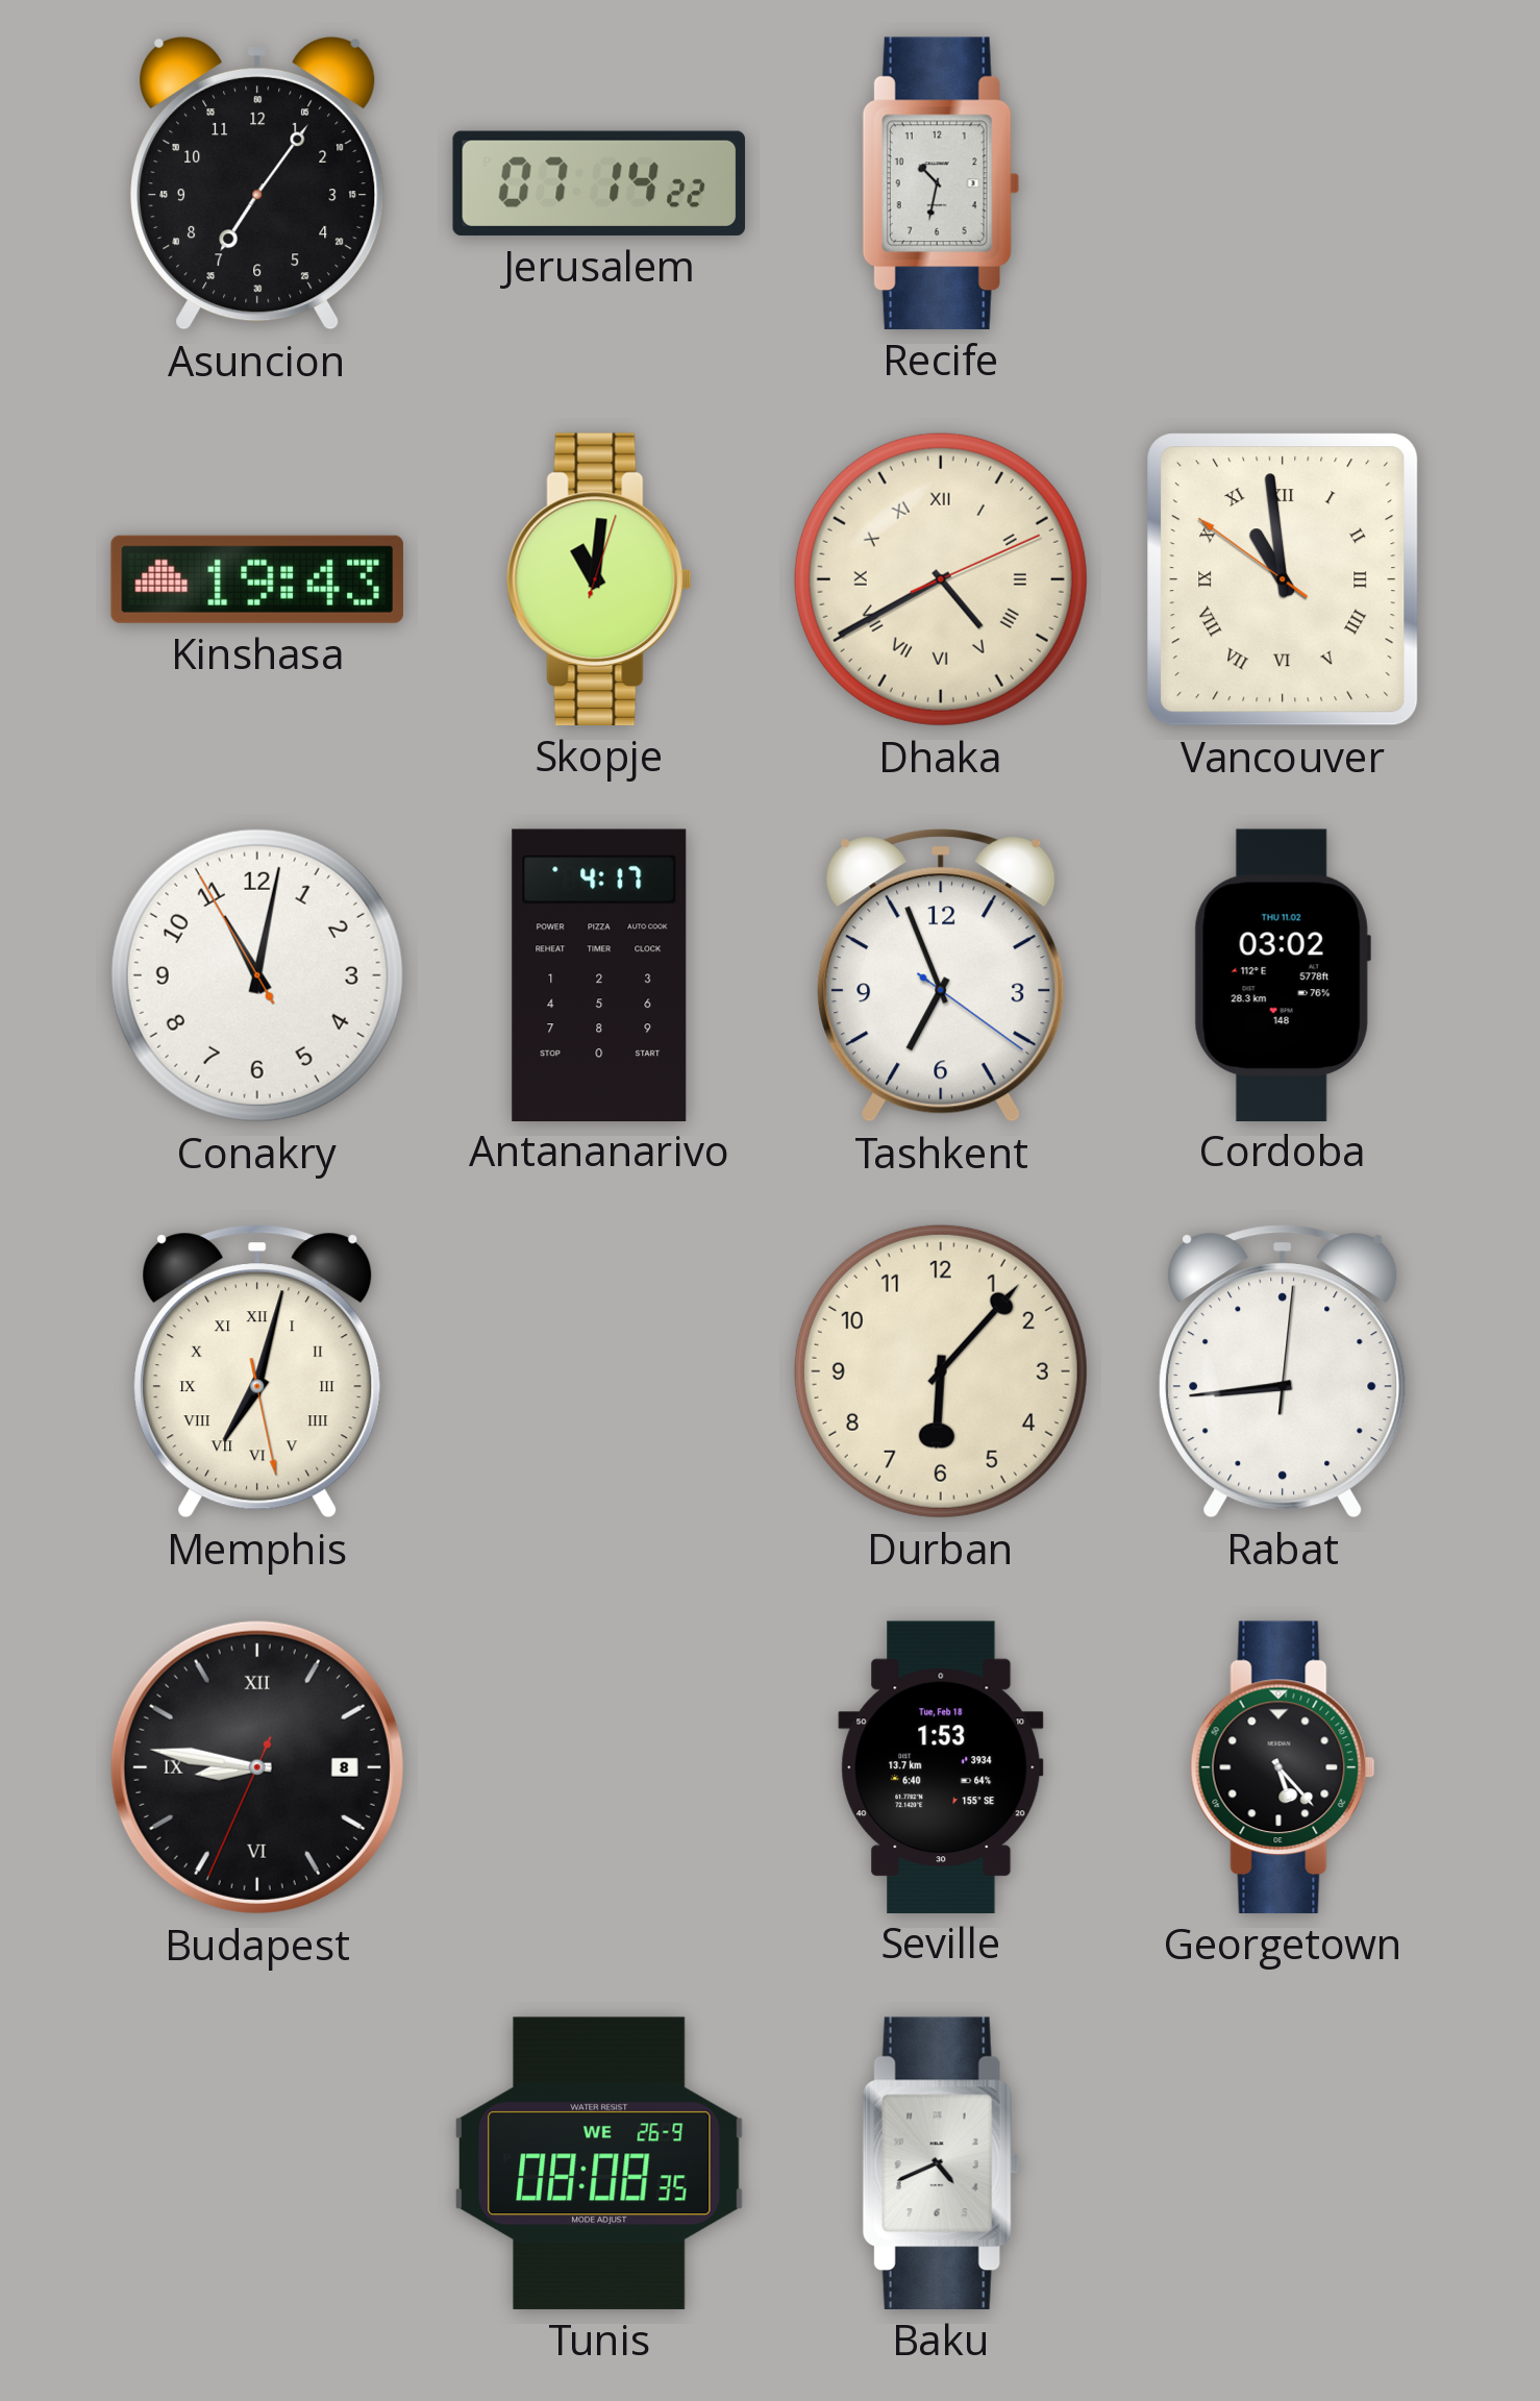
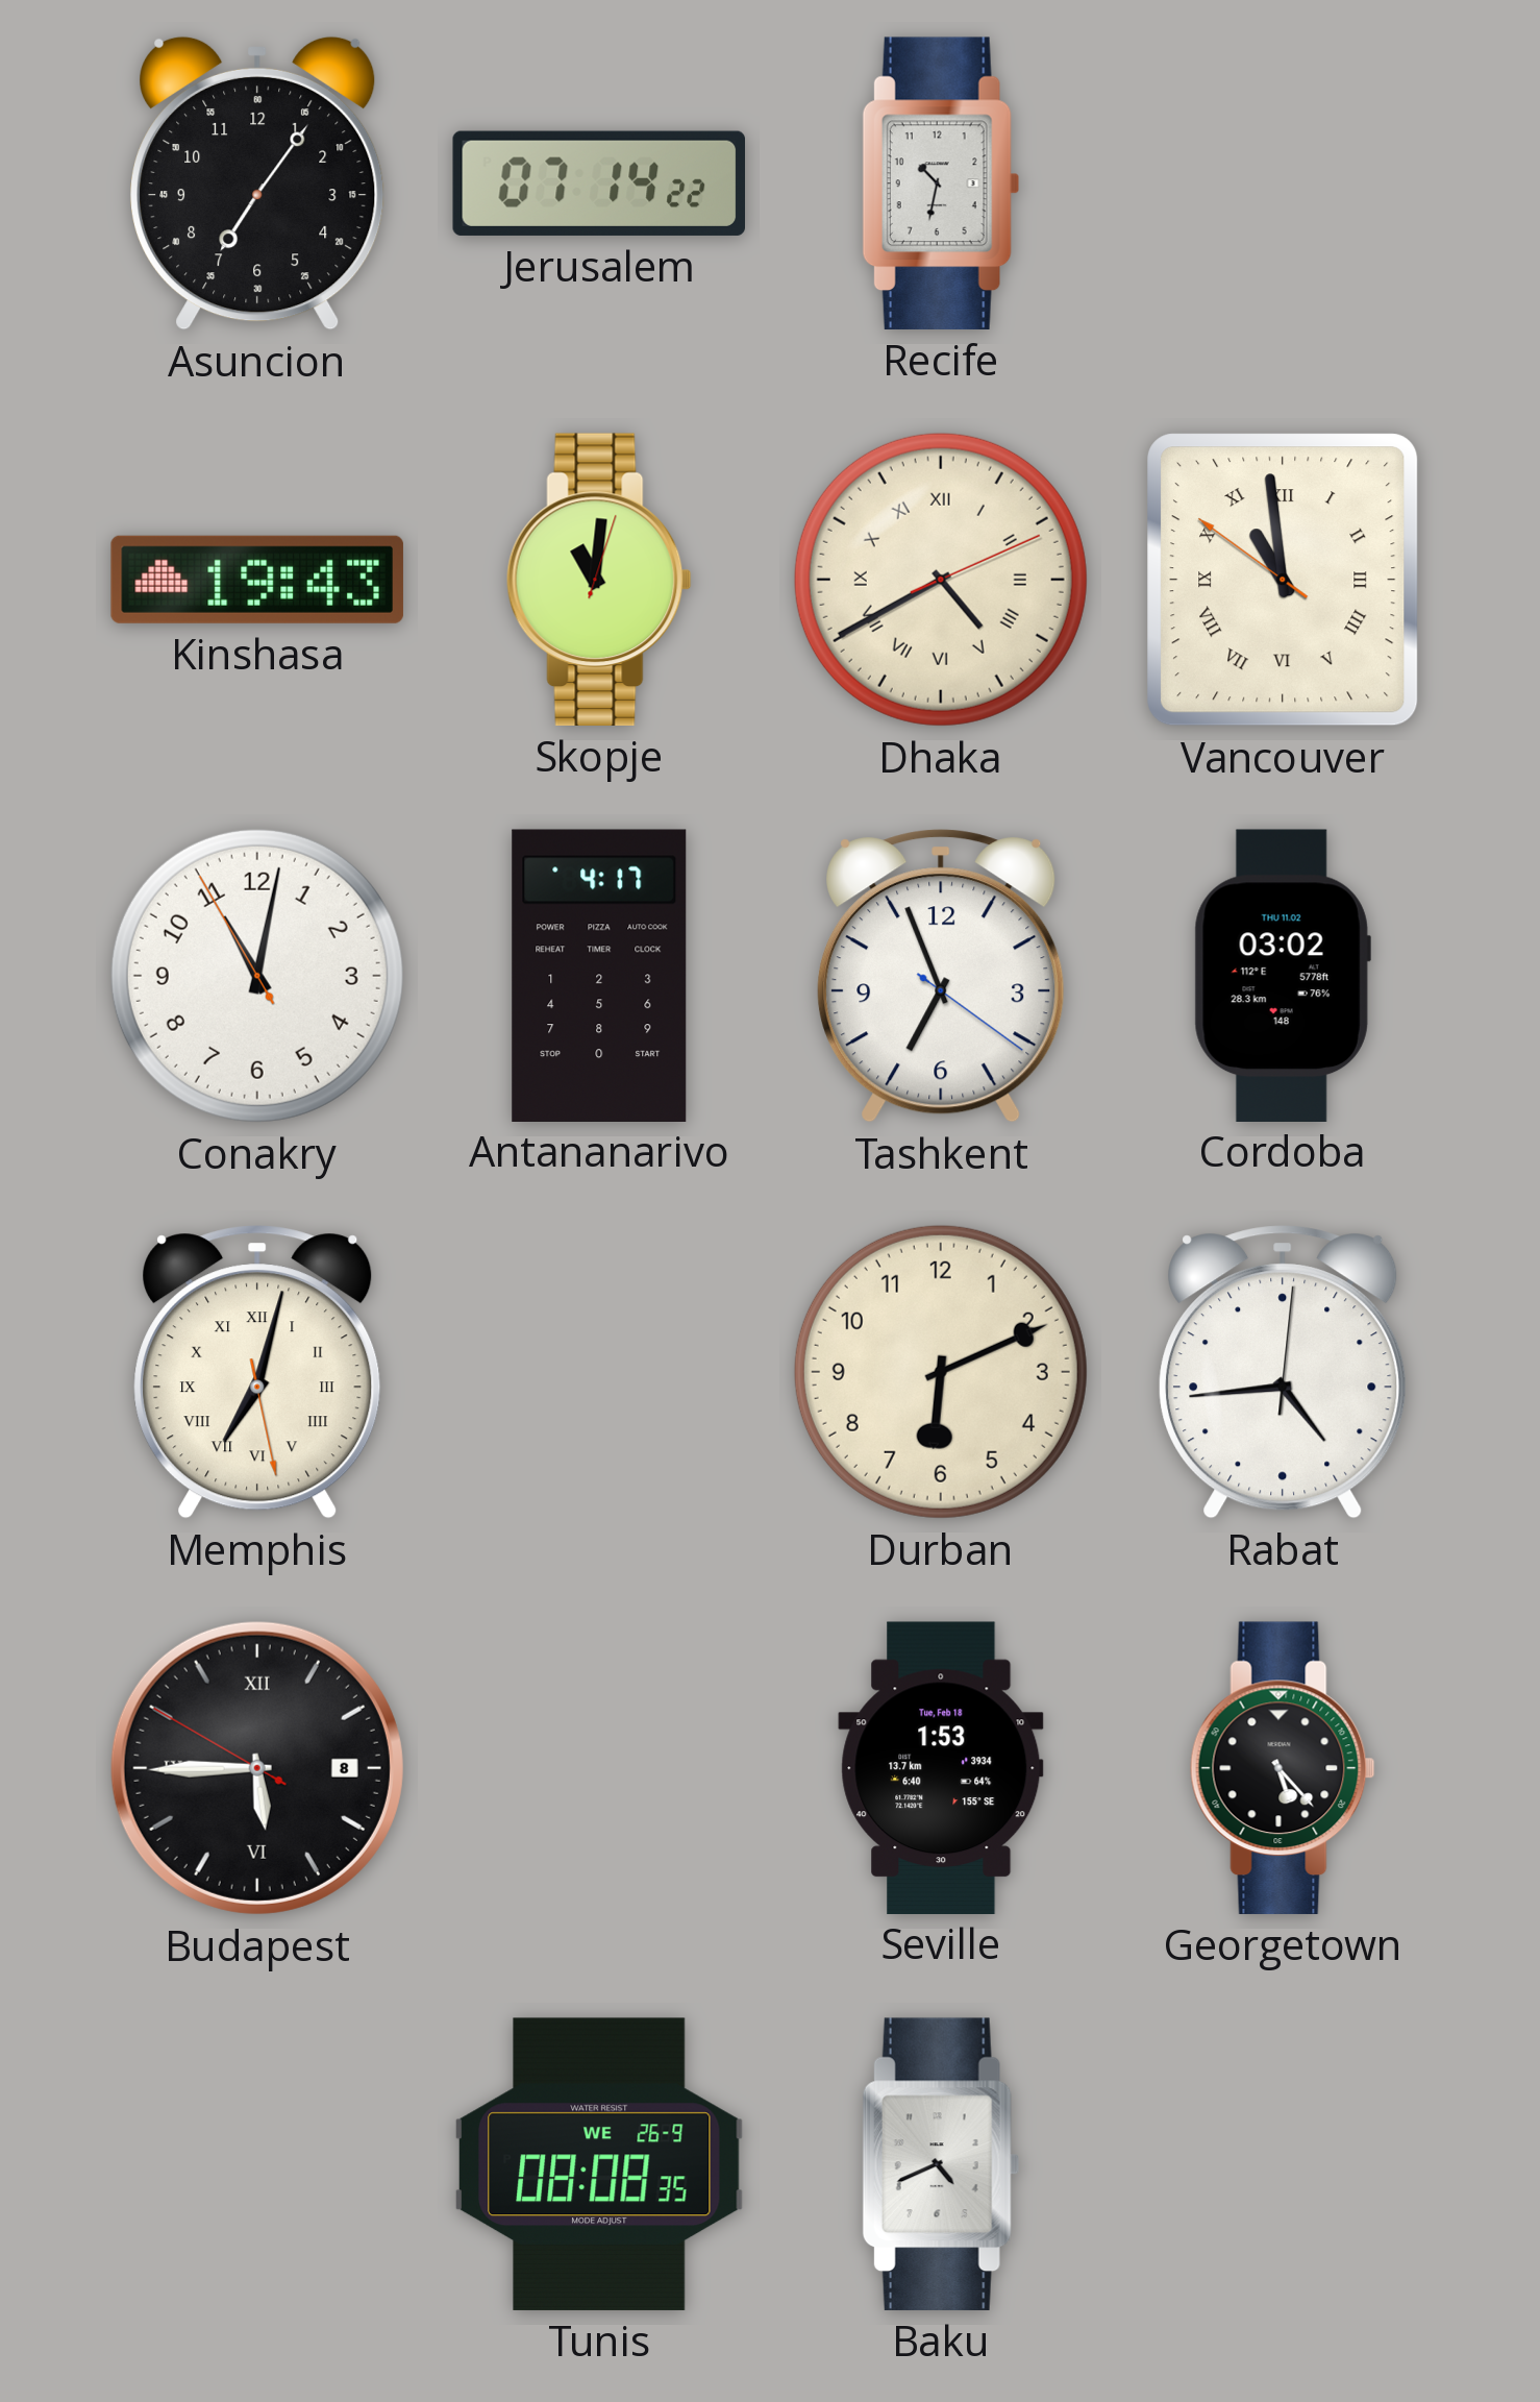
Durban: 6:07 -> 6:11
Rabat: 8:44 -> 4:44
Budapest: 8:46 -> 5:44
